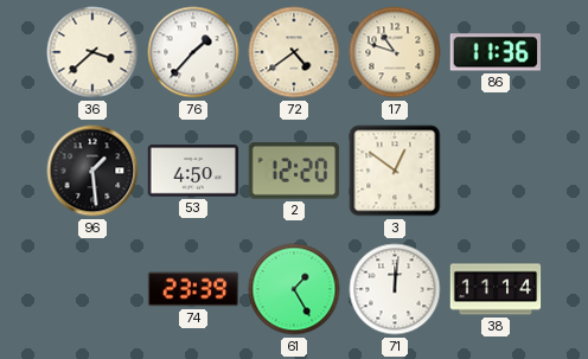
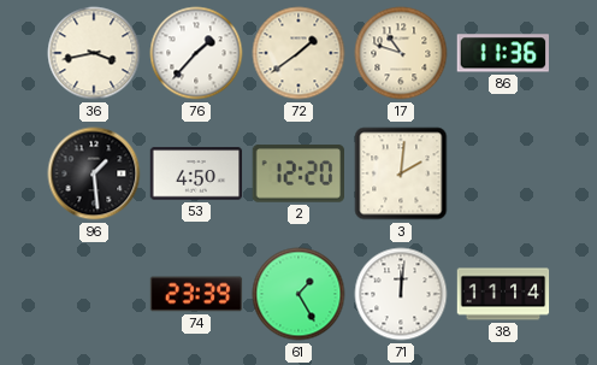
36: 3:38 -> 3:43
72: 4:39 -> 1:39
3: 12:51 -> 2:01
